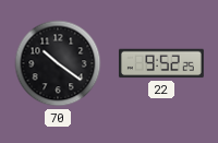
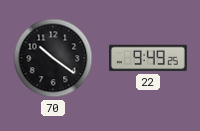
22: 9:52 -> 9:49
